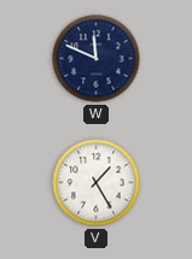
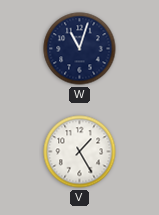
W: 11:49 -> 11:03
